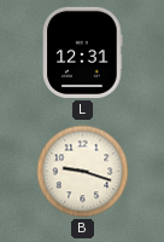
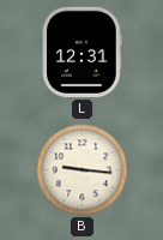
B: 9:18 -> 9:16
